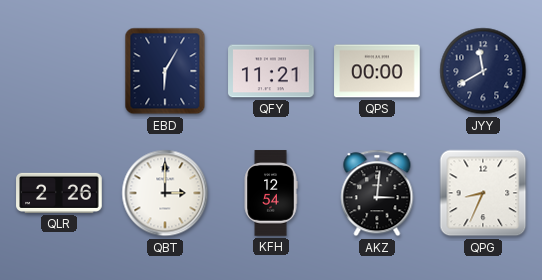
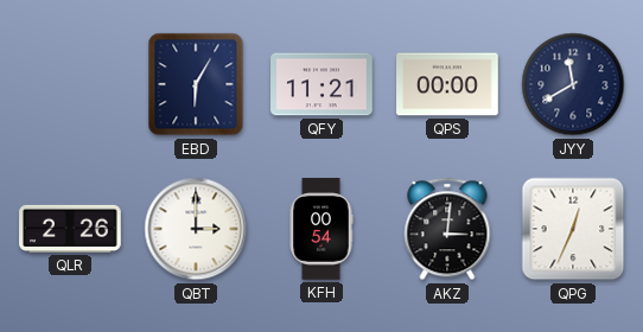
KFH: 12:54 -> 00:54
QPG: 8:34 -> 12:34
